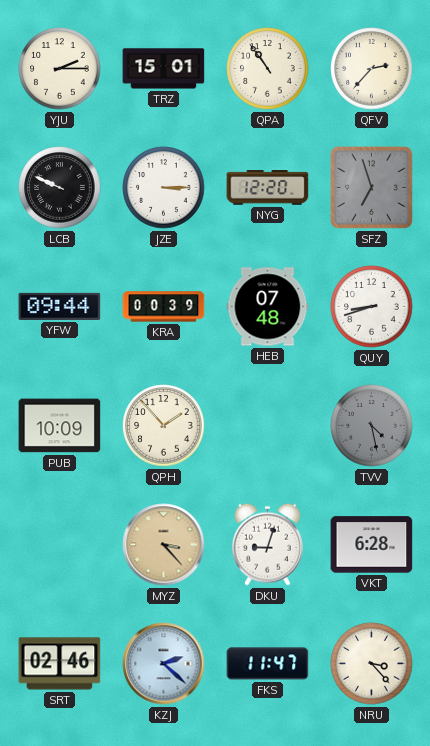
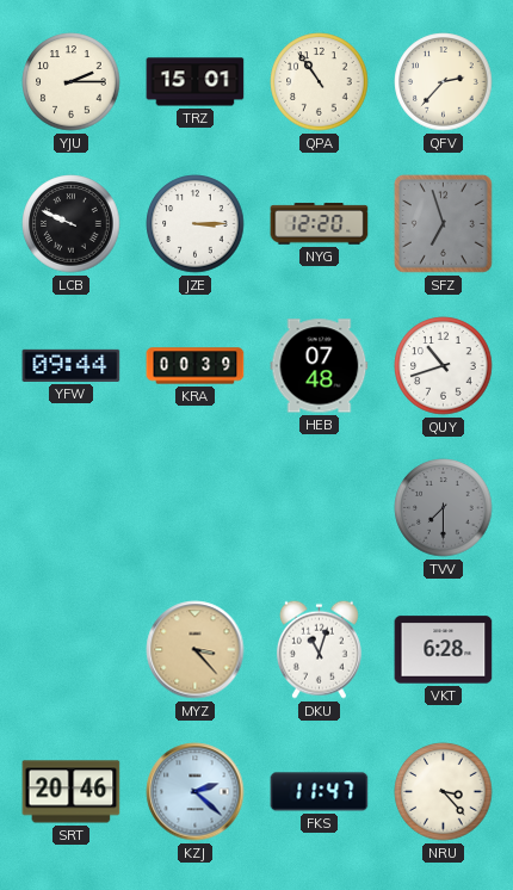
QUY: 8:42 -> 10:42
PUB: 10:09 -> none
QPH: 1:53 -> none
TVV: 4:28 -> 7:30
DKU: 9:03 -> 11:03
SRT: 02:46 -> 20:46
